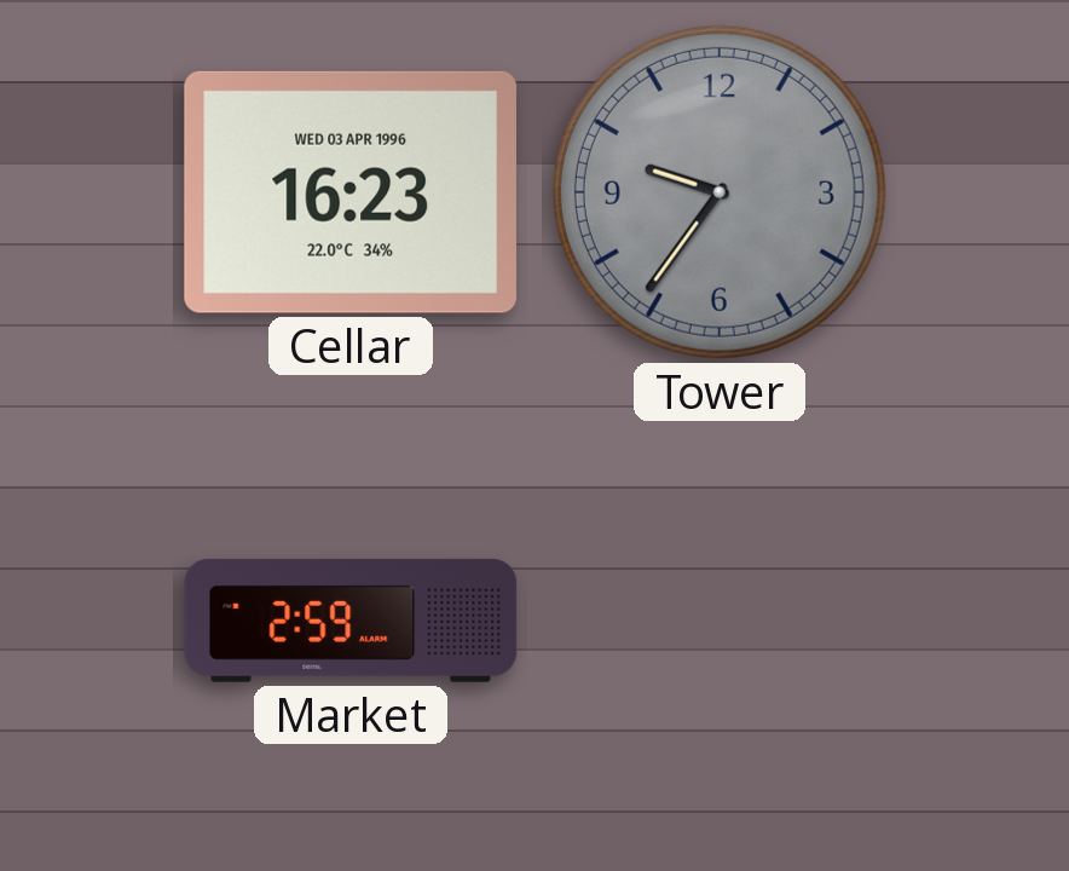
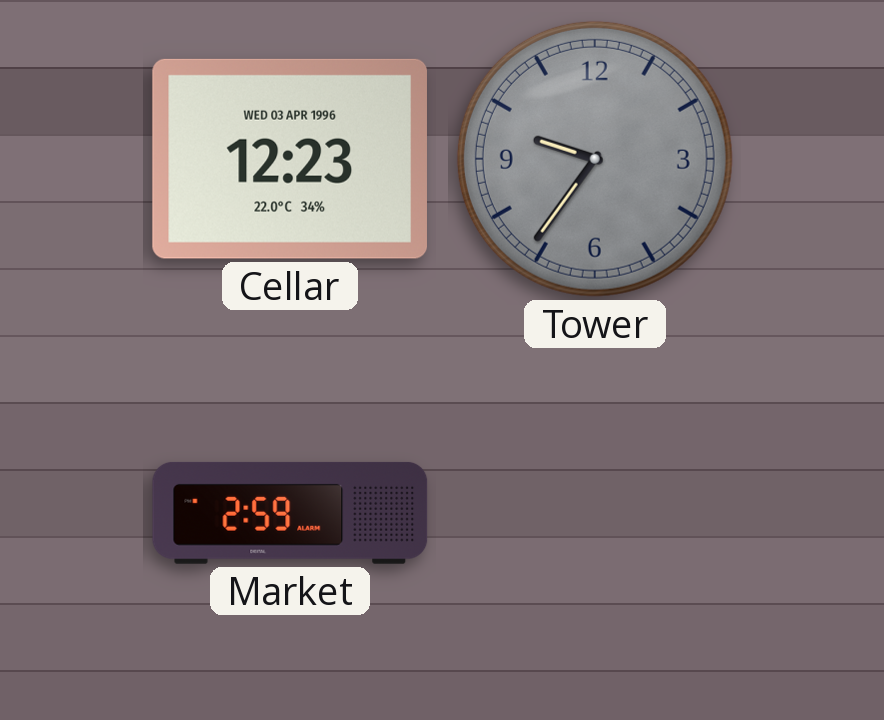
Cellar: 16:23 -> 12:23
